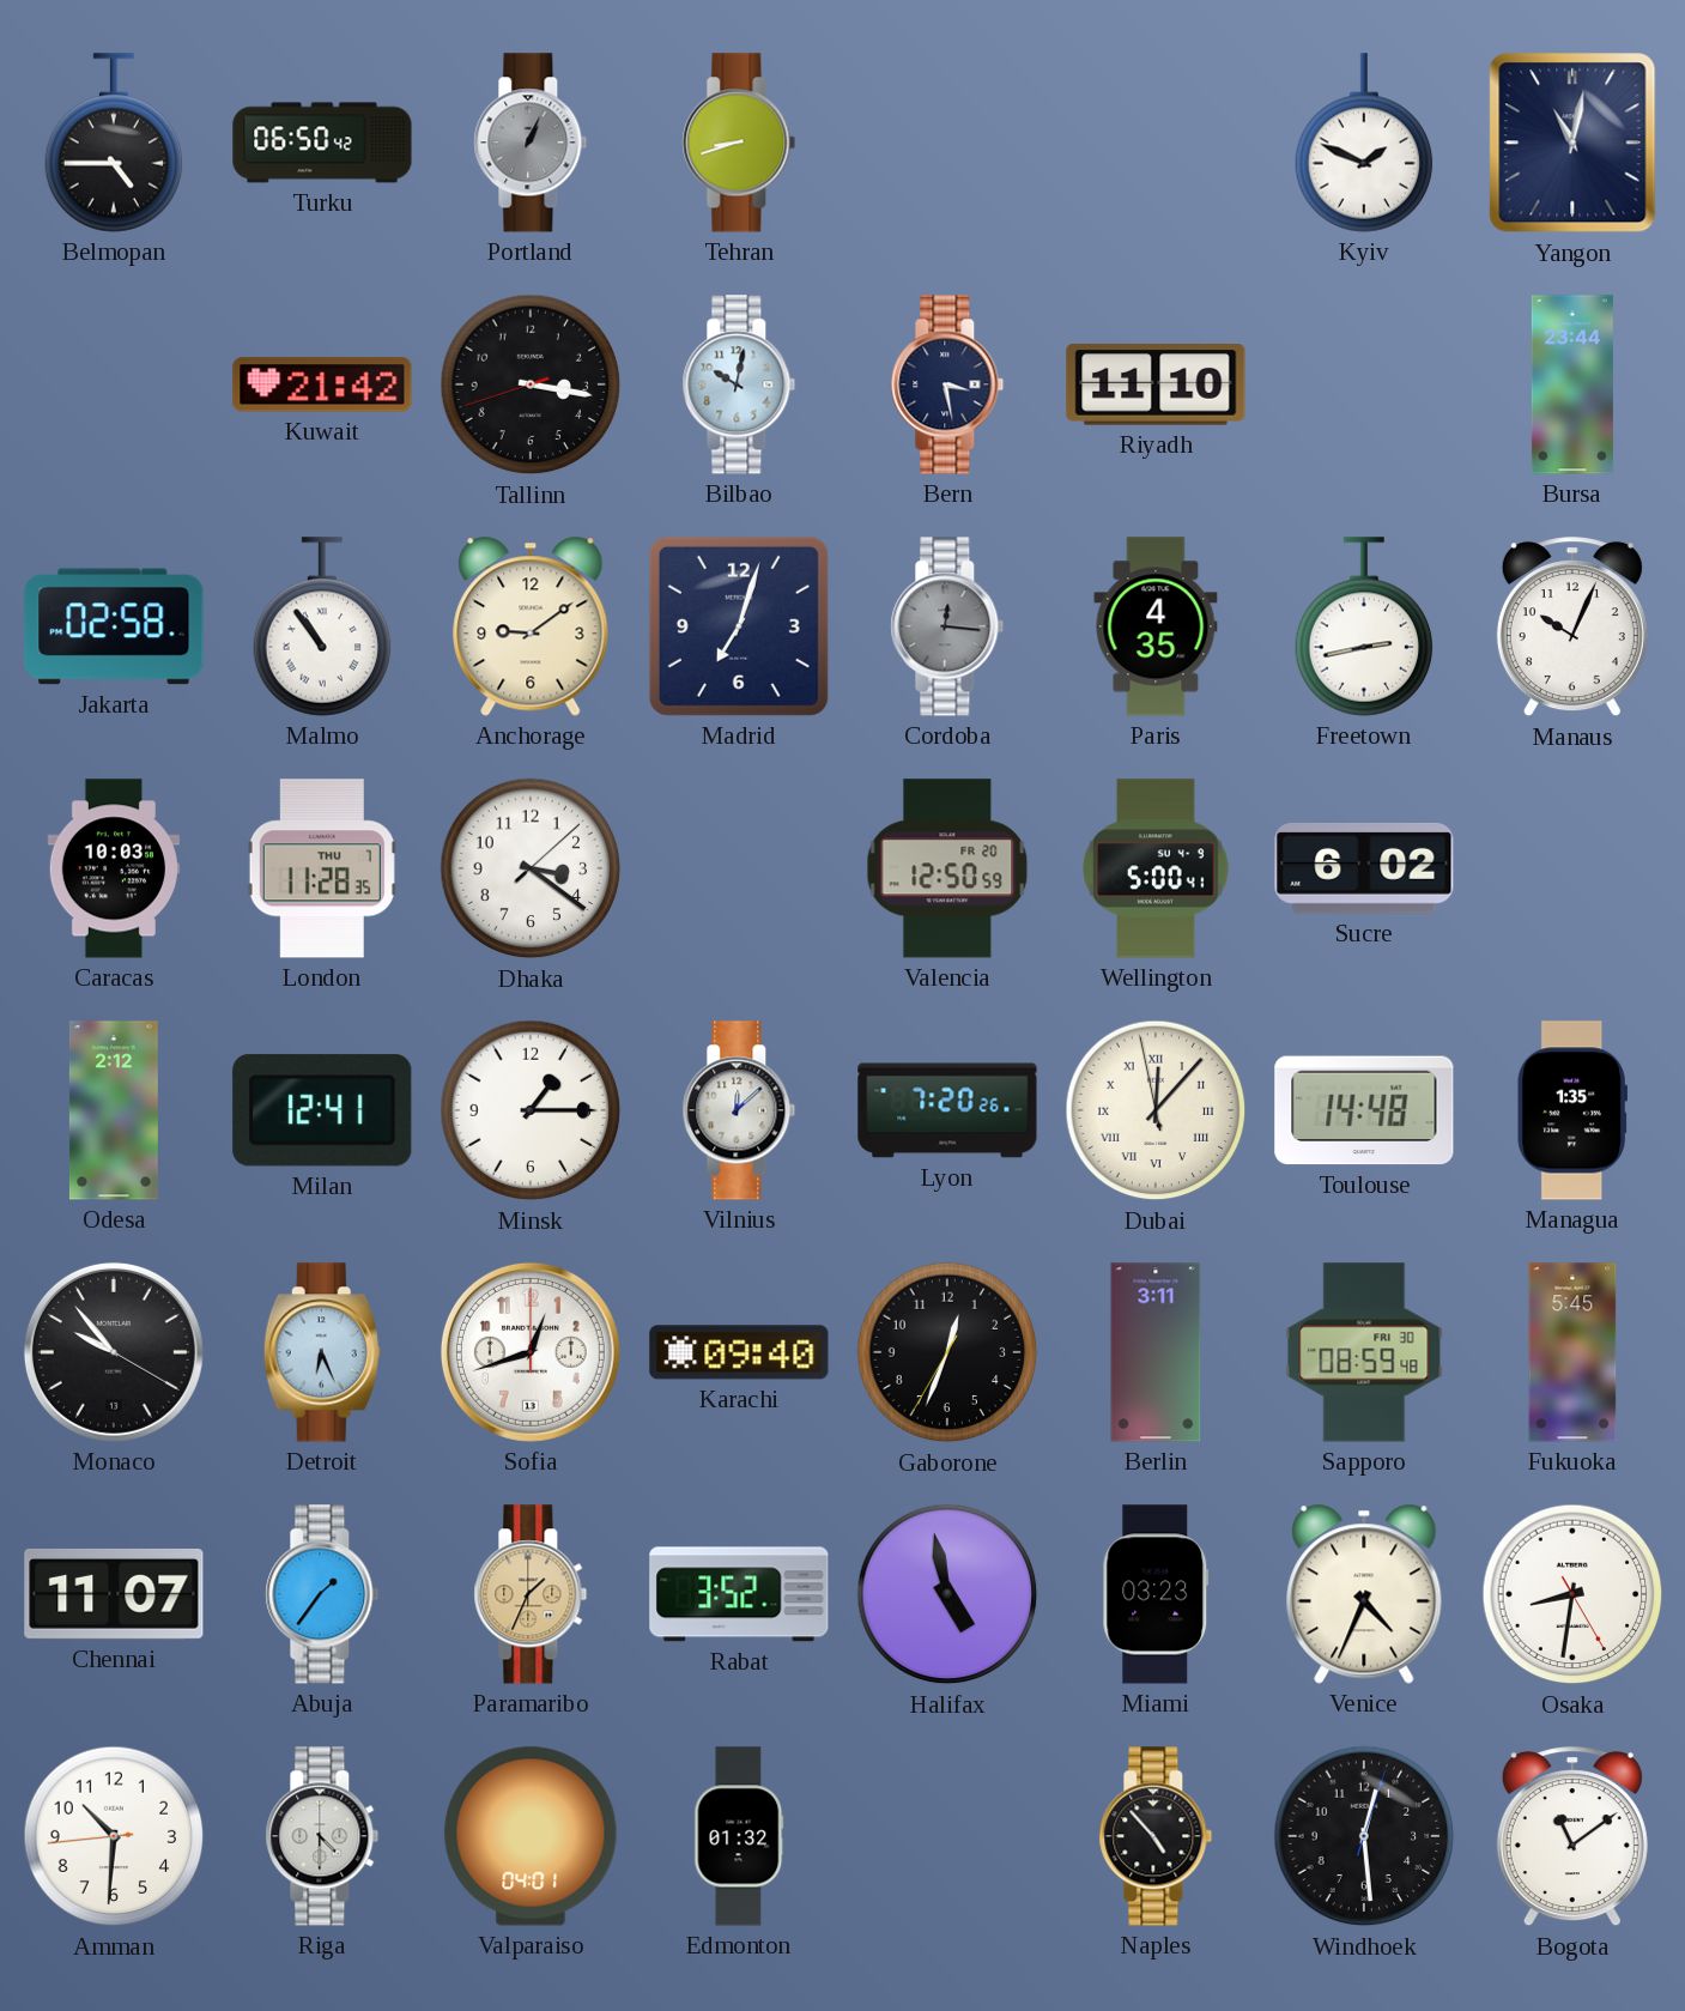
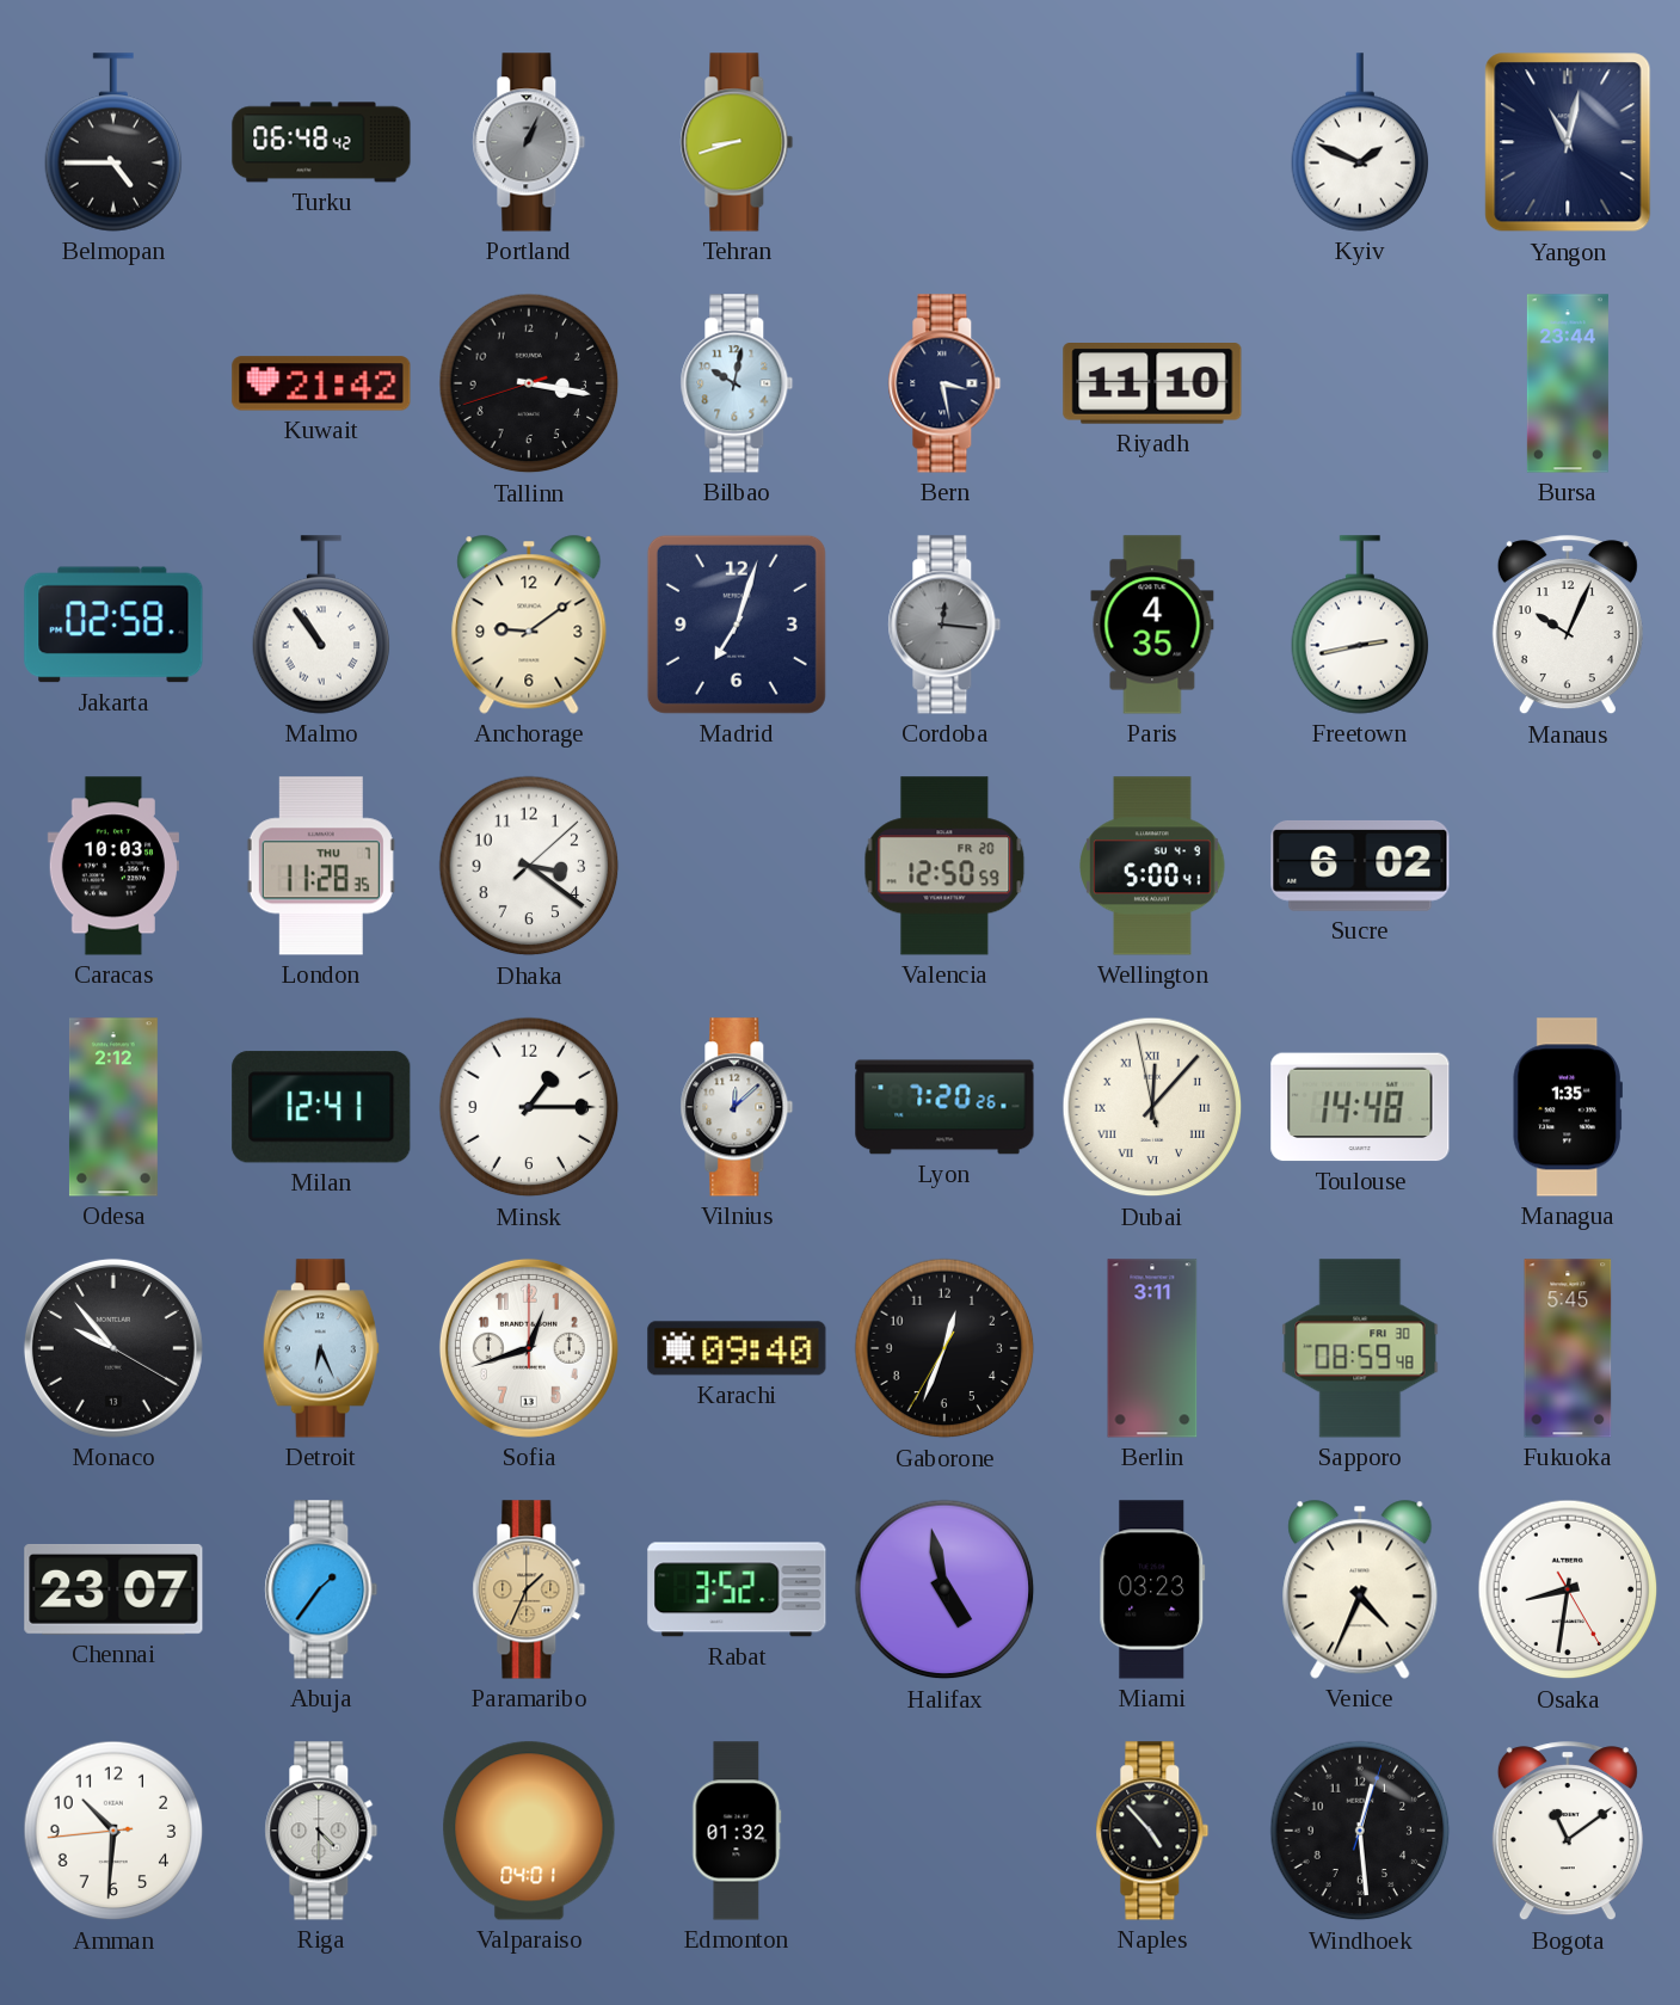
Turku: 06:50 -> 06:48
Chennai: 11:07 -> 23:07
